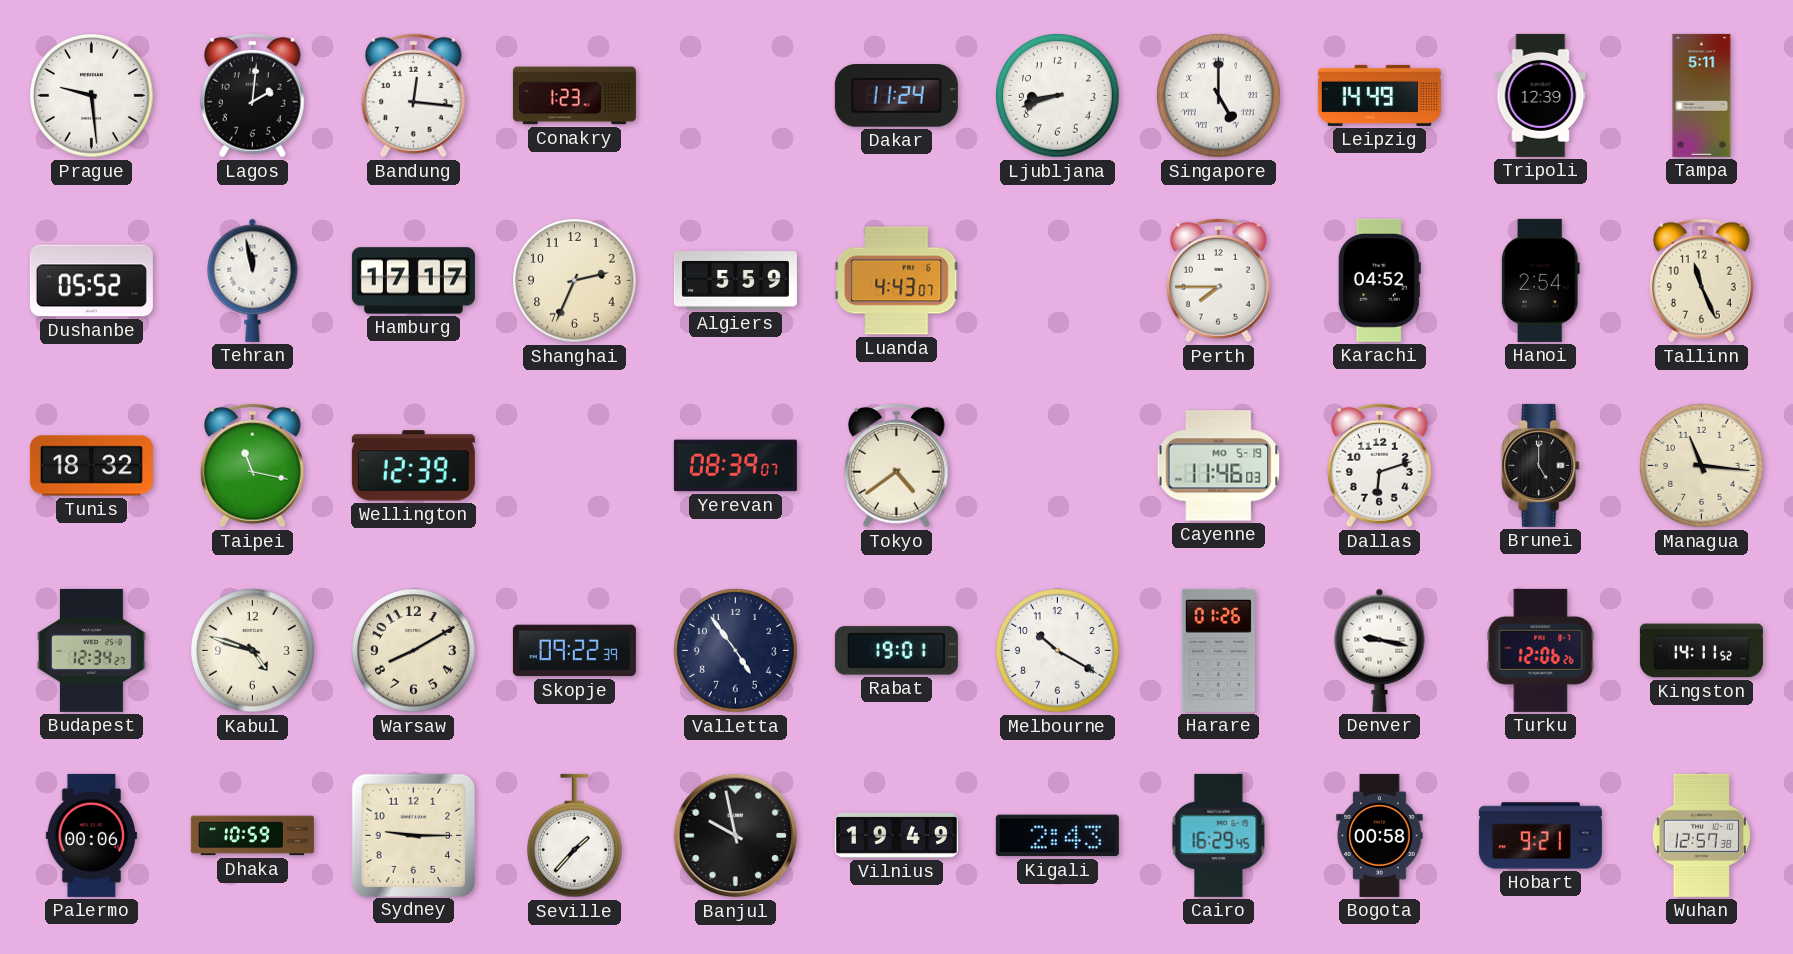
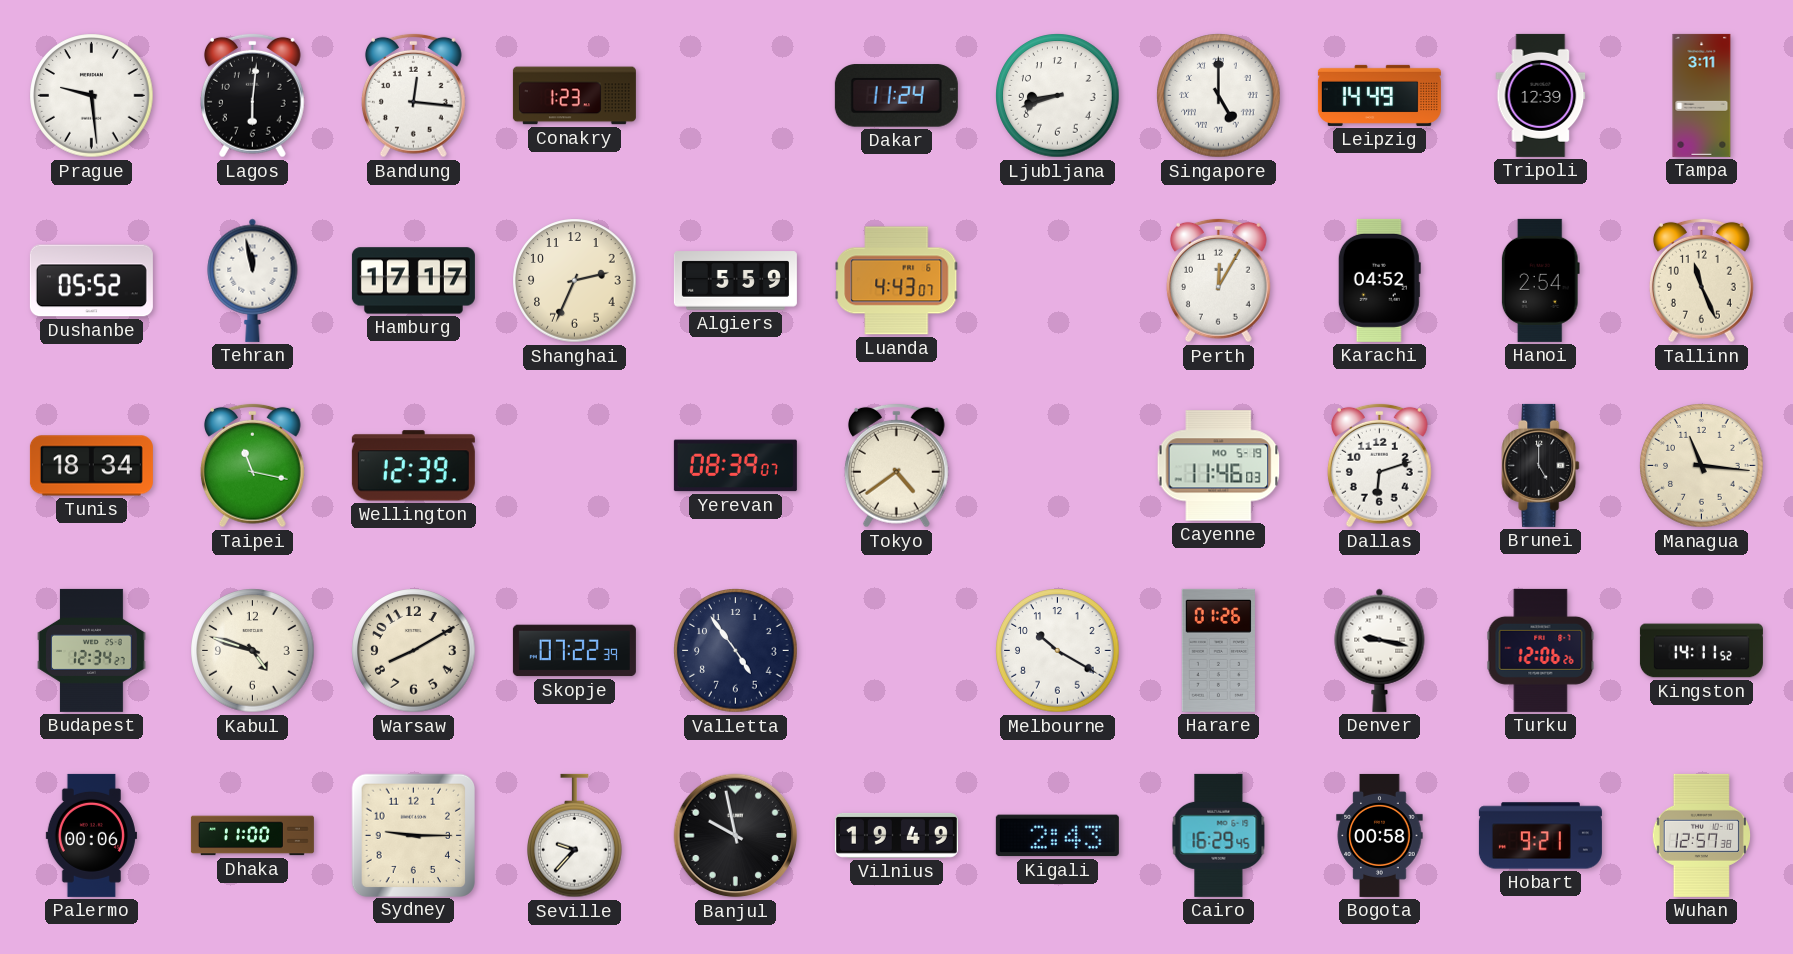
Lagos: 2:01 -> 6:01
Tampa: 5:11 -> 3:11
Perth: 7:45 -> 12:05
Tunis: 18:32 -> 18:34
Skopje: 09:22 -> 07:22
Rabat: 19:01 -> none
Dhaka: 10:59 -> 11:00
Seville: 1:37 -> 9:37
